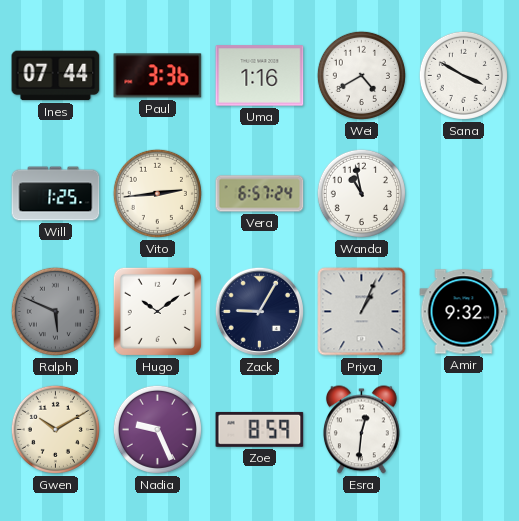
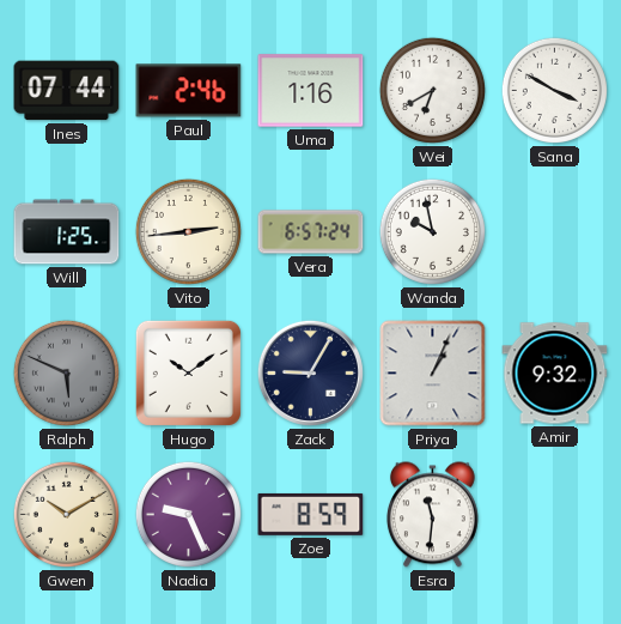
Paul: 3:36 -> 2:46
Wei: 4:40 -> 6:40
Wanda: 10:58 -> 9:58
Esra: 12:31 -> 11:31
